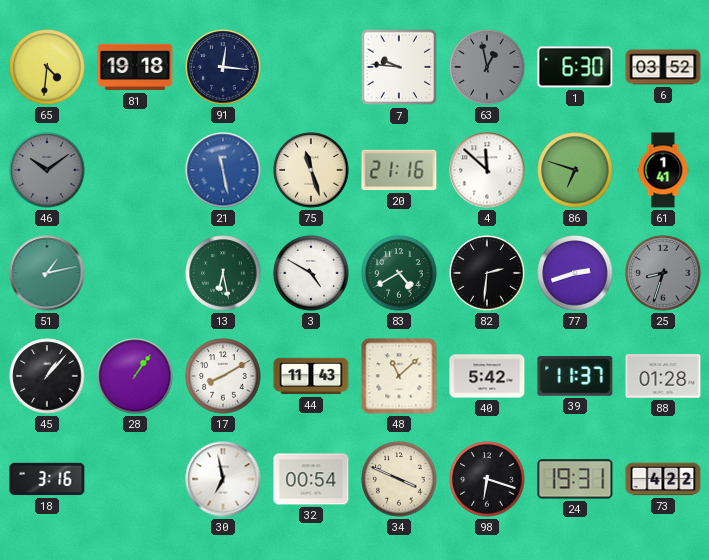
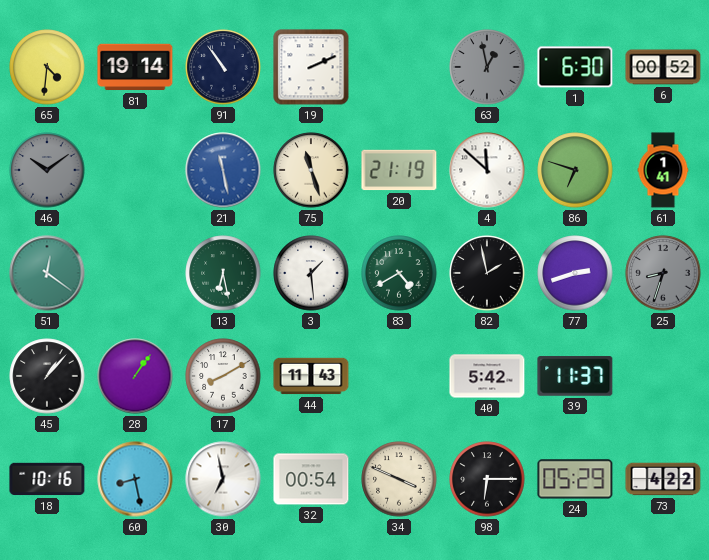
81: 19:18 -> 19:14
91: 12:16 -> 10:54
19: none -> 2:11
7: 9:46 -> none
6: 03:52 -> 00:52
20: 21:16 -> 21:19
51: 1:13 -> 12:21
3: 4:50 -> 1:29
82: 2:31 -> 1:58
48: 11:08 -> none
88: 01:28 -> none
18: 3:16 -> 10:16
60: none -> 8:28
98: 6:18 -> 6:15
24: 19:31 -> 05:29
